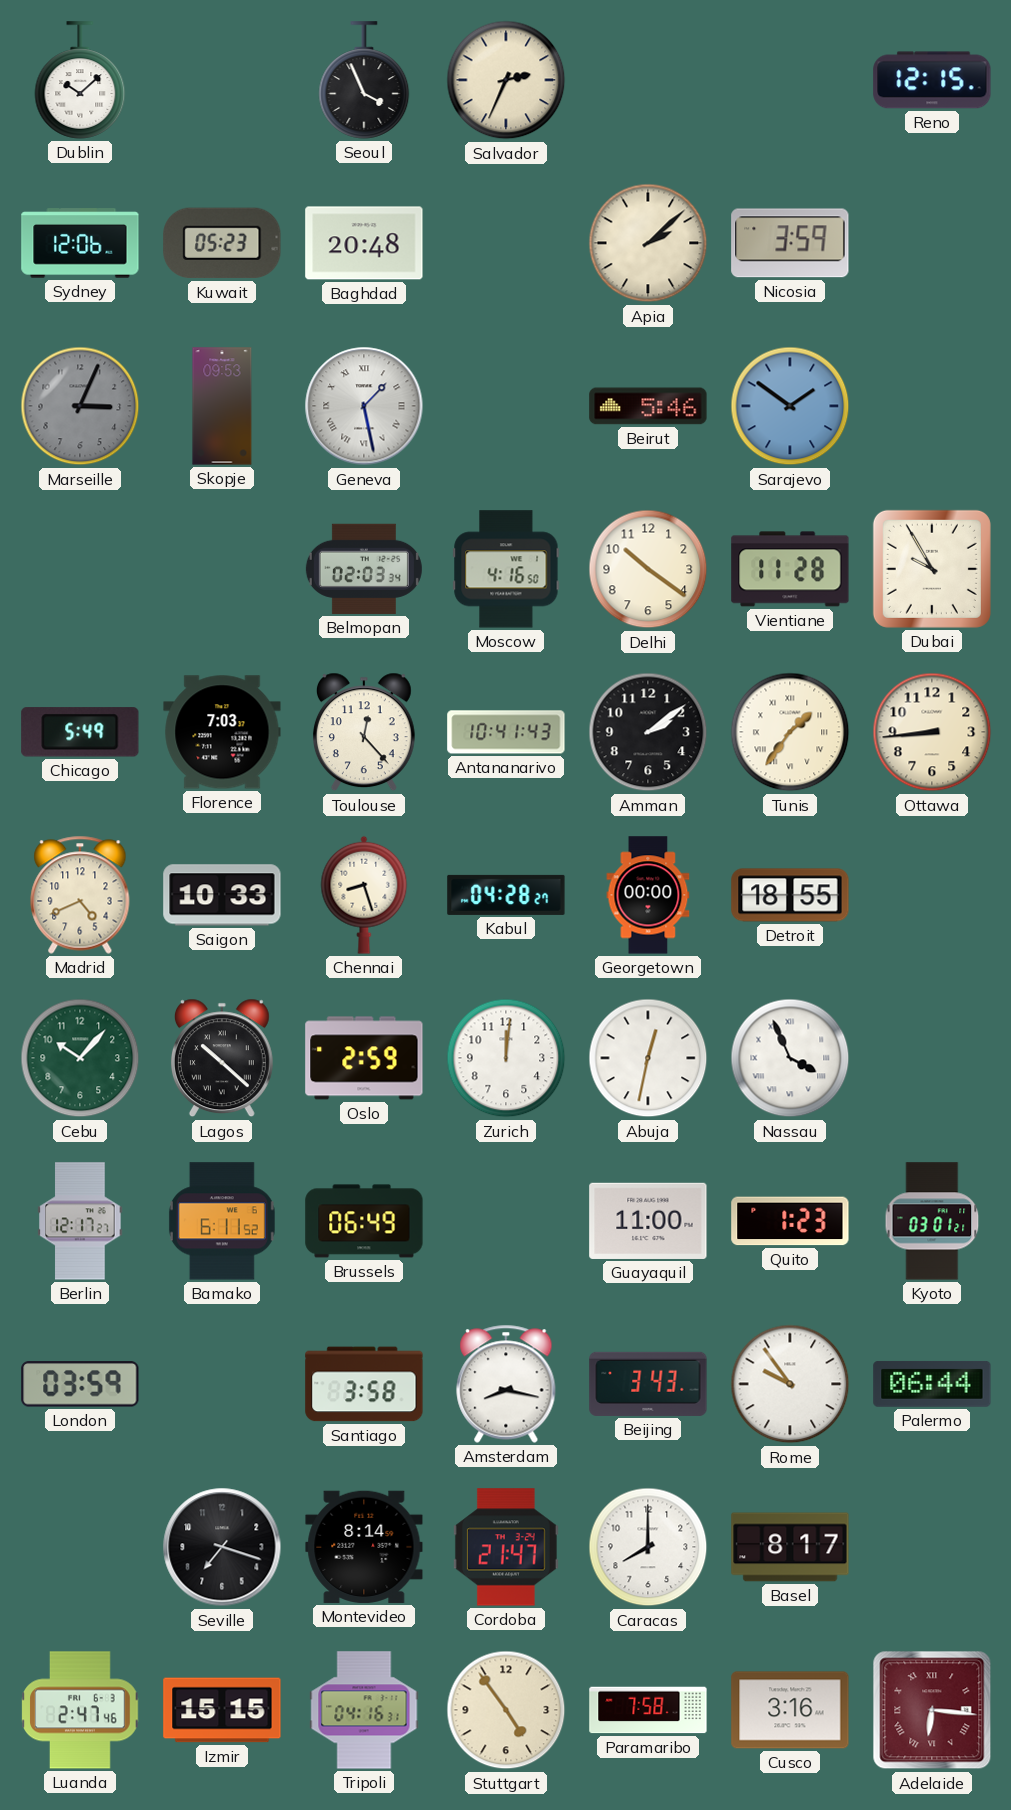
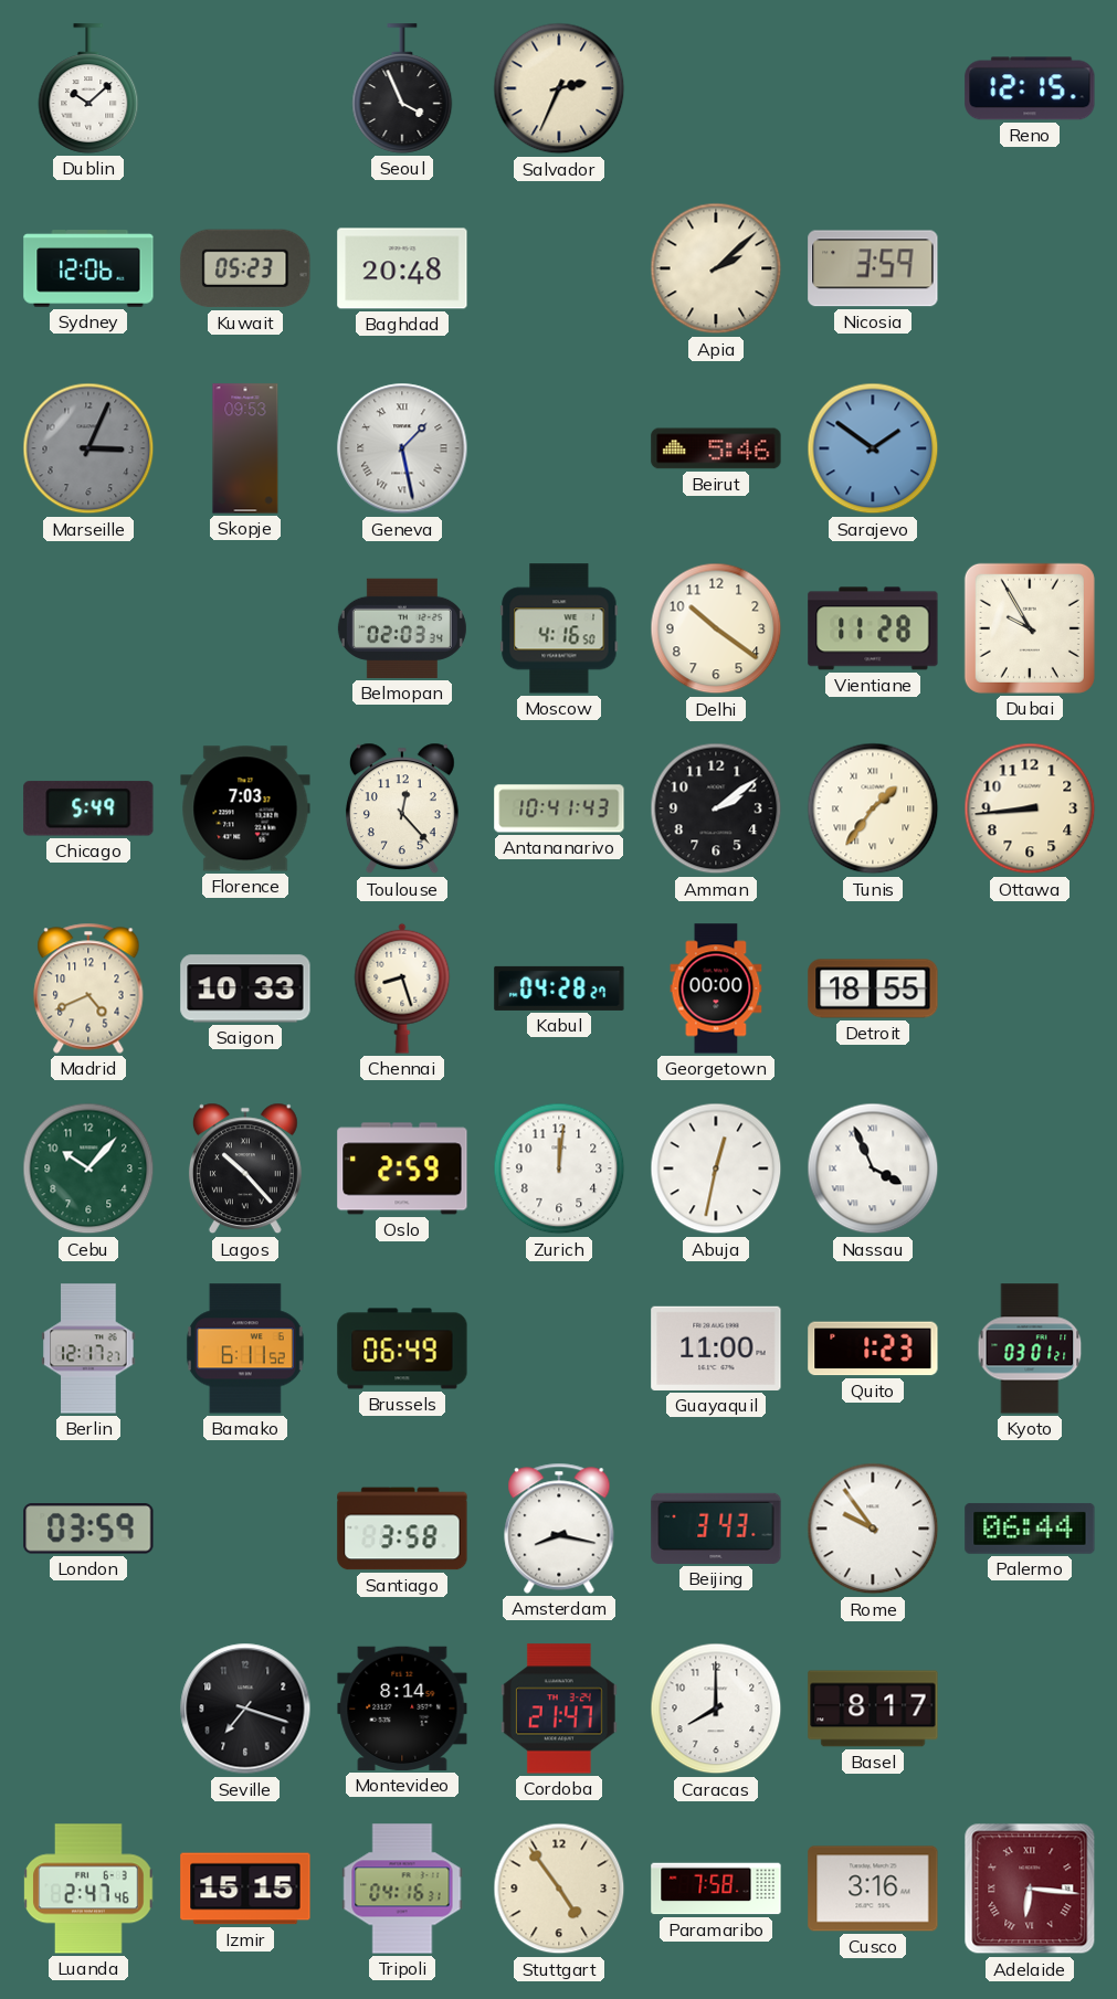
Lagos: 10:22 -> 10:23
